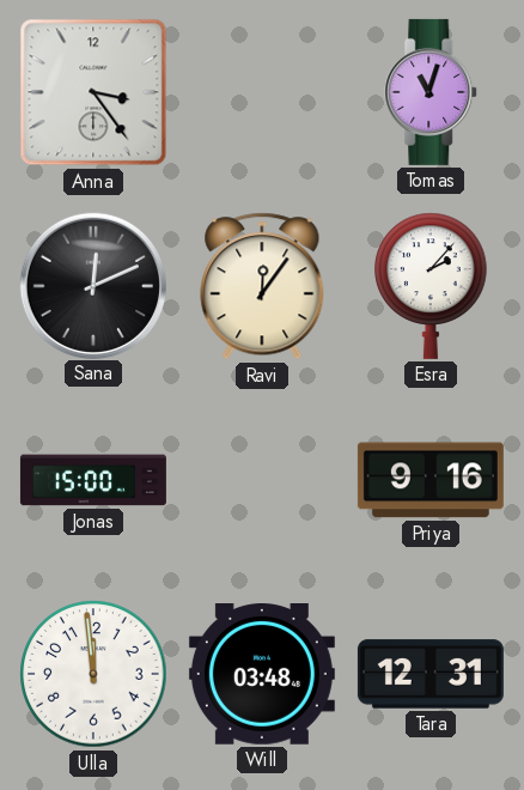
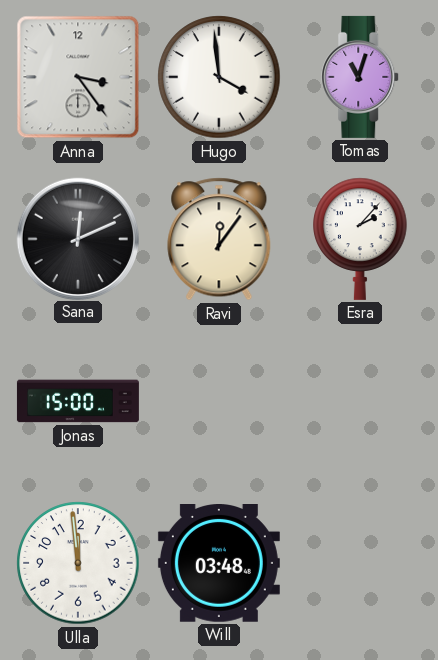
Hugo: none -> 3:59
Priya: 9:16 -> none
Tara: 12:31 -> none
